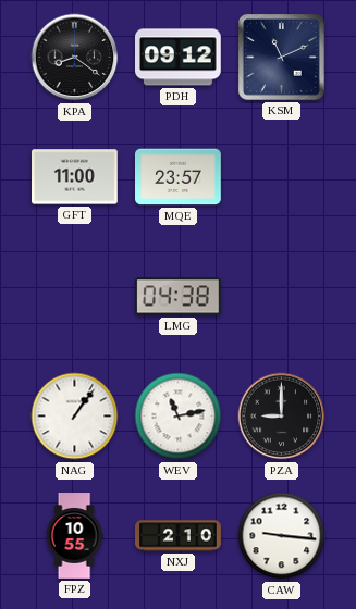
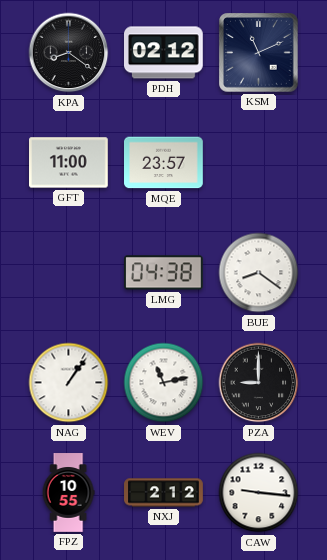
PDH: 09:12 -> 02:12
BUE: none -> 8:21
NXJ: 2:10 -> 2:12
